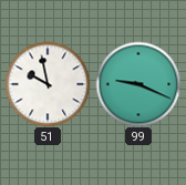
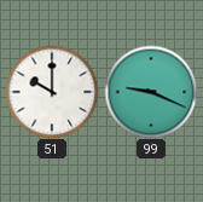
51: 9:58 -> 10:00
